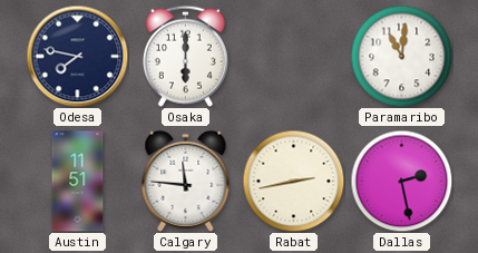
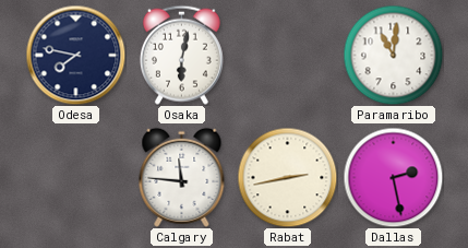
Osaka: 6:00 -> 6:02
Austin: 11:51 -> none
